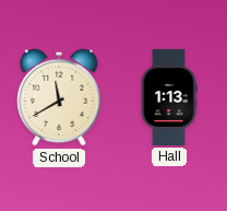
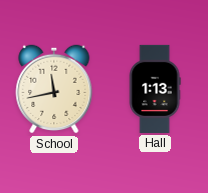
School: 11:40 -> 11:43
